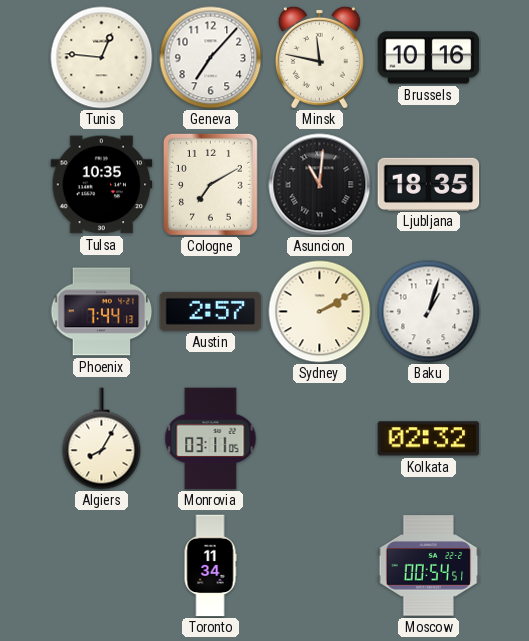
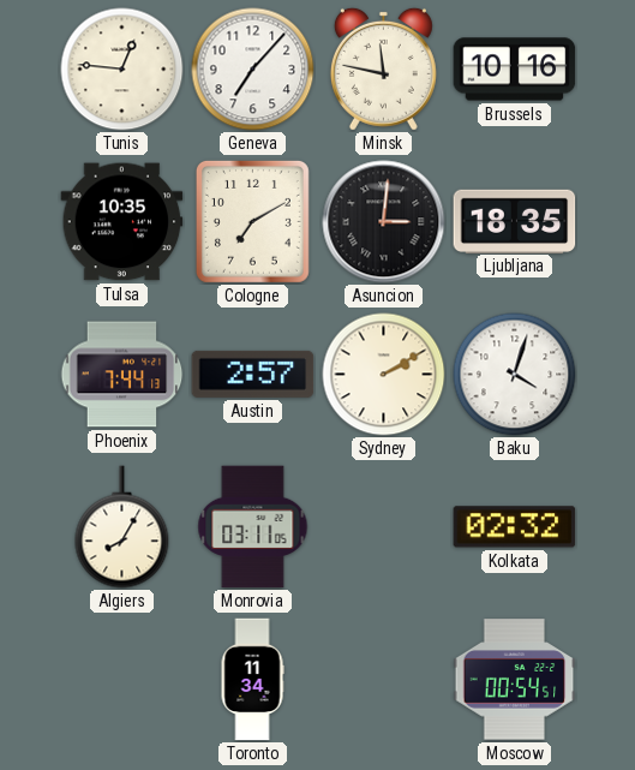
Asuncion: 11:01 -> 3:01
Baku: 1:03 -> 4:03
